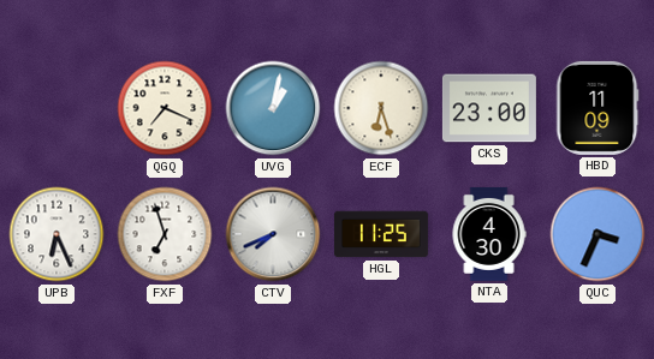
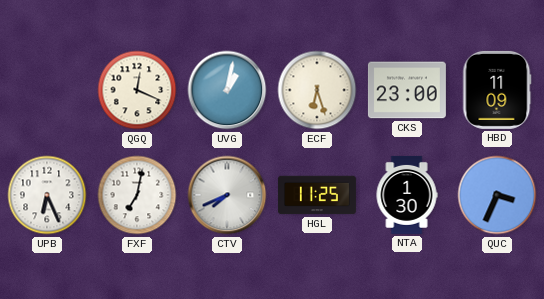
QGQ: 7:19 -> 12:19
FXF: 6:57 -> 7:02
NTA: 4:30 -> 1:30
